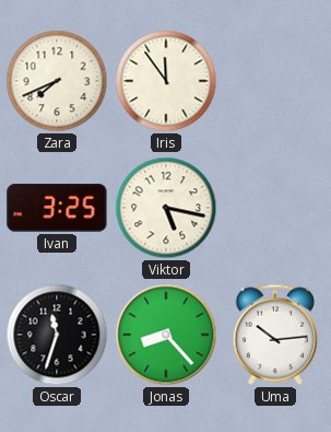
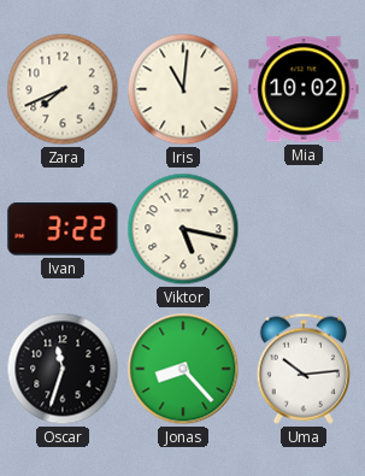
Iris: 11:54 -> 11:01
Mia: none -> 10:02
Ivan: 3:25 -> 3:22
